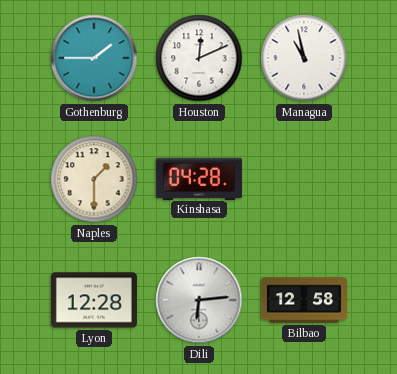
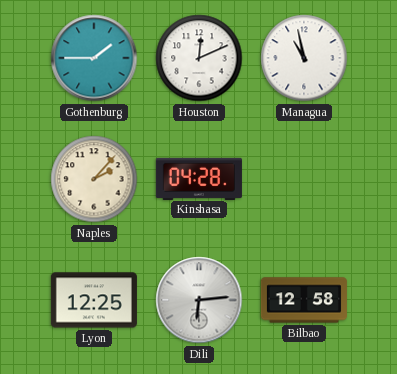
Naples: 1:30 -> 2:07
Lyon: 12:28 -> 12:25
